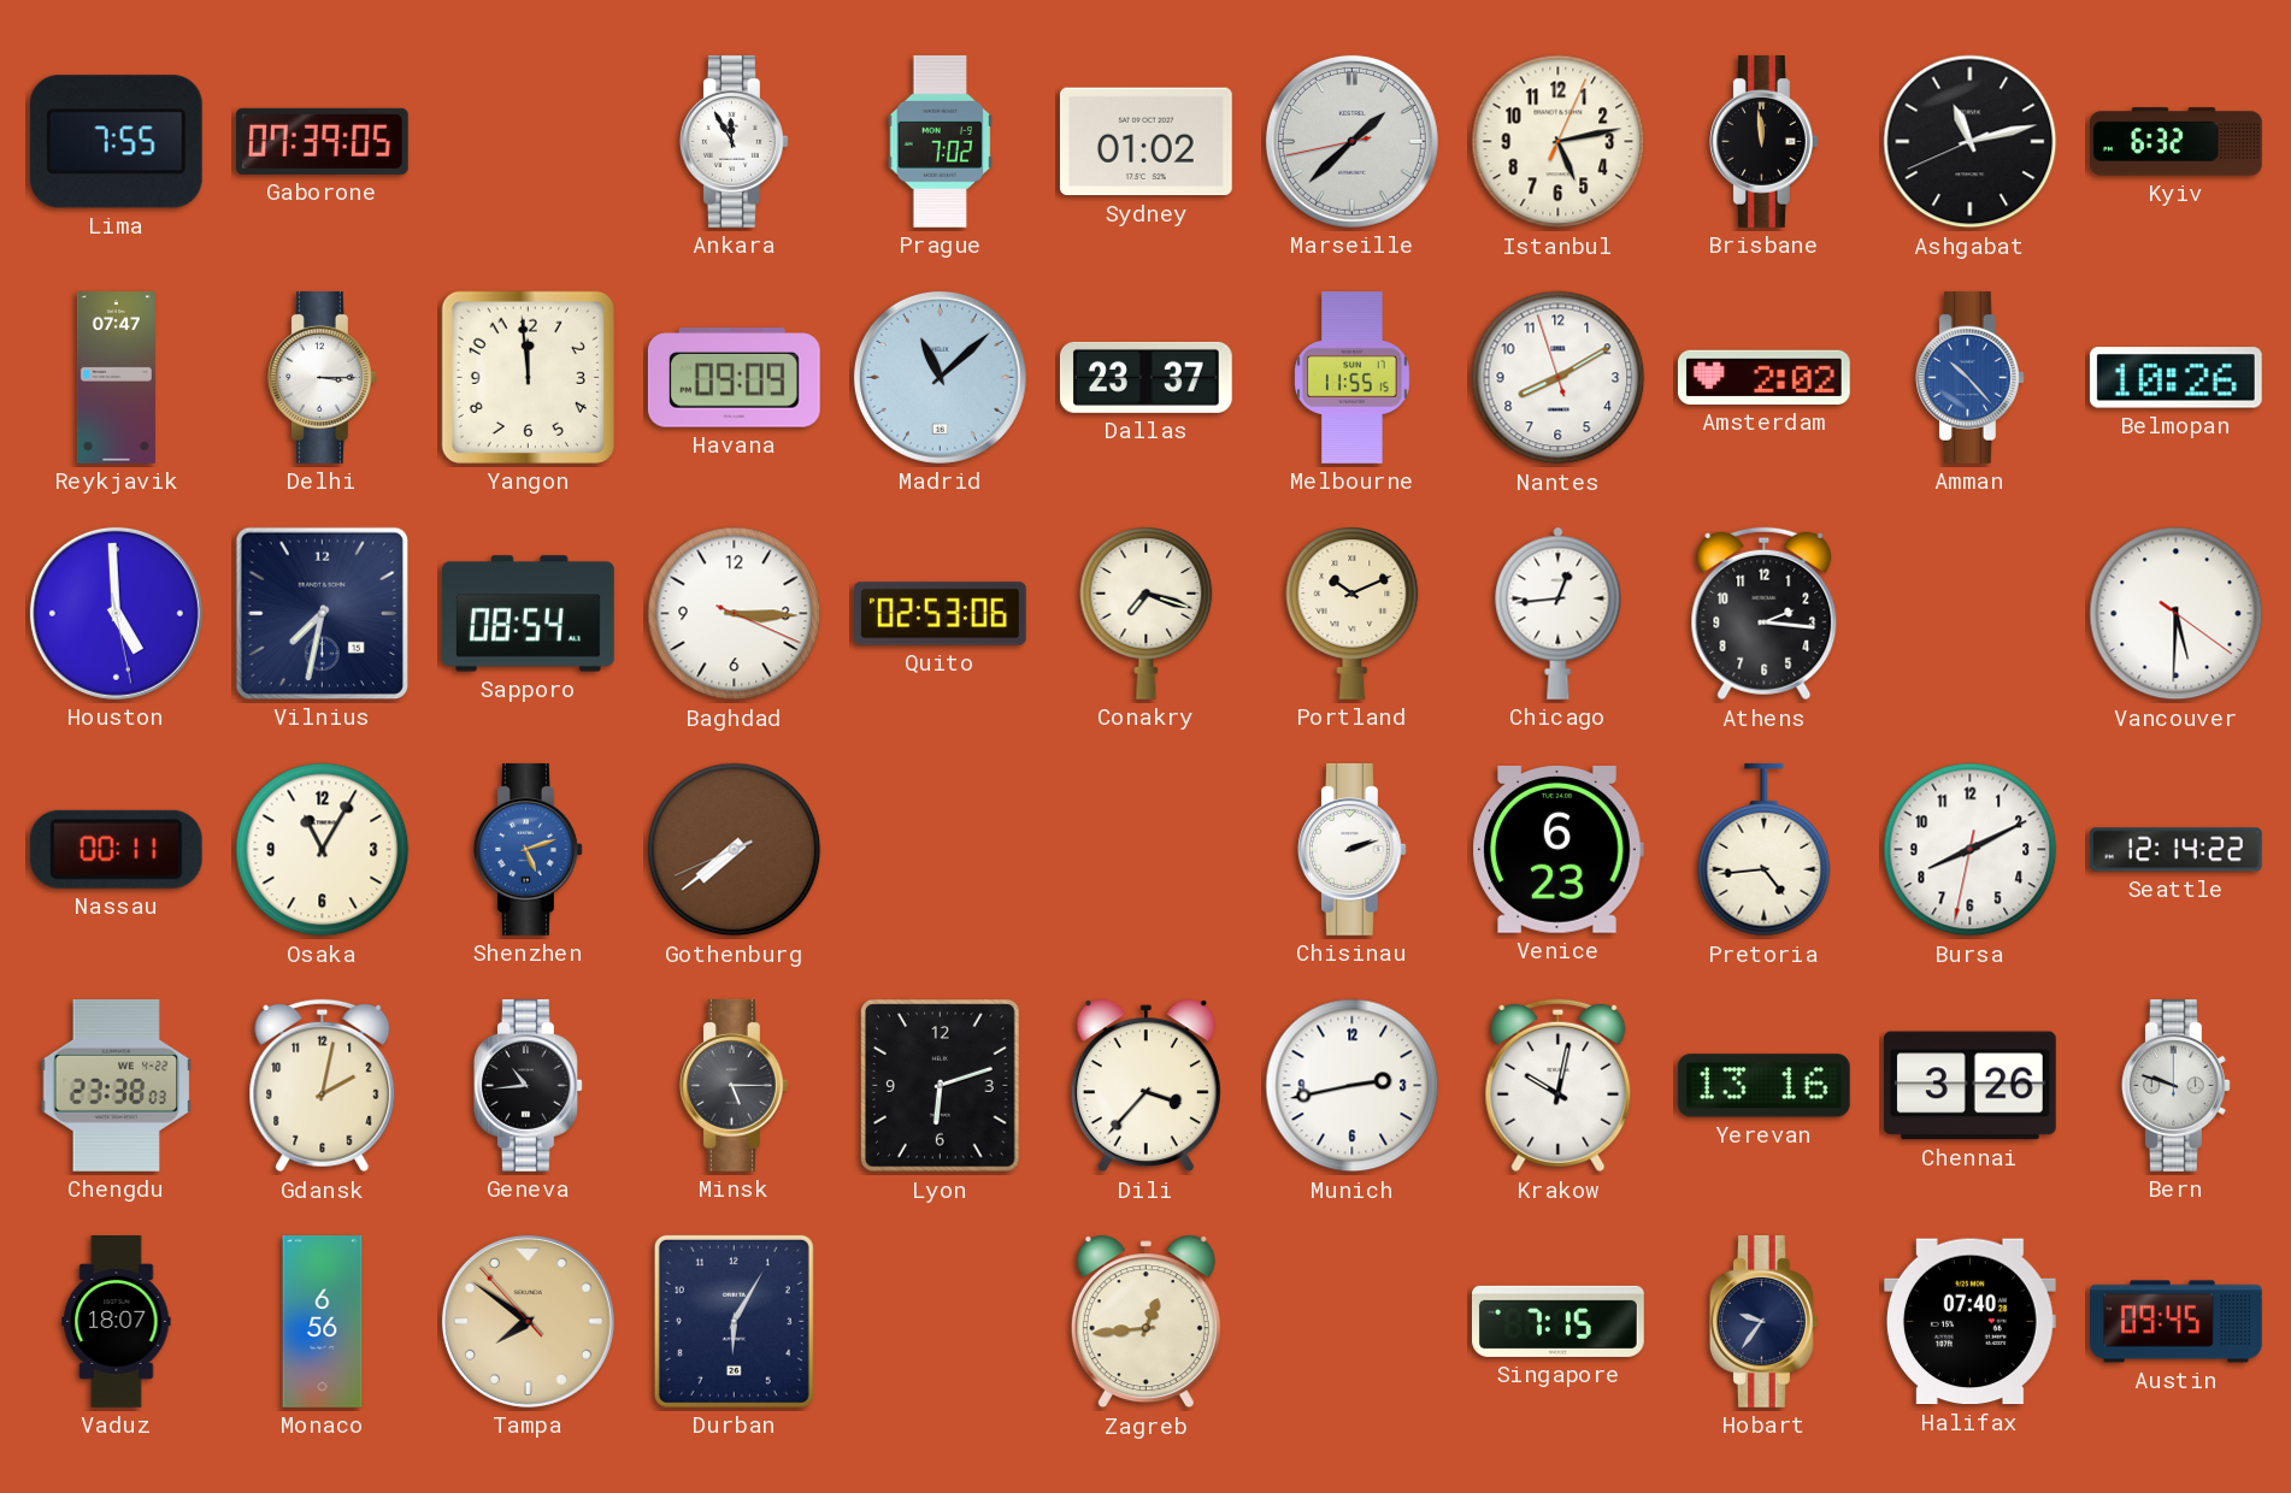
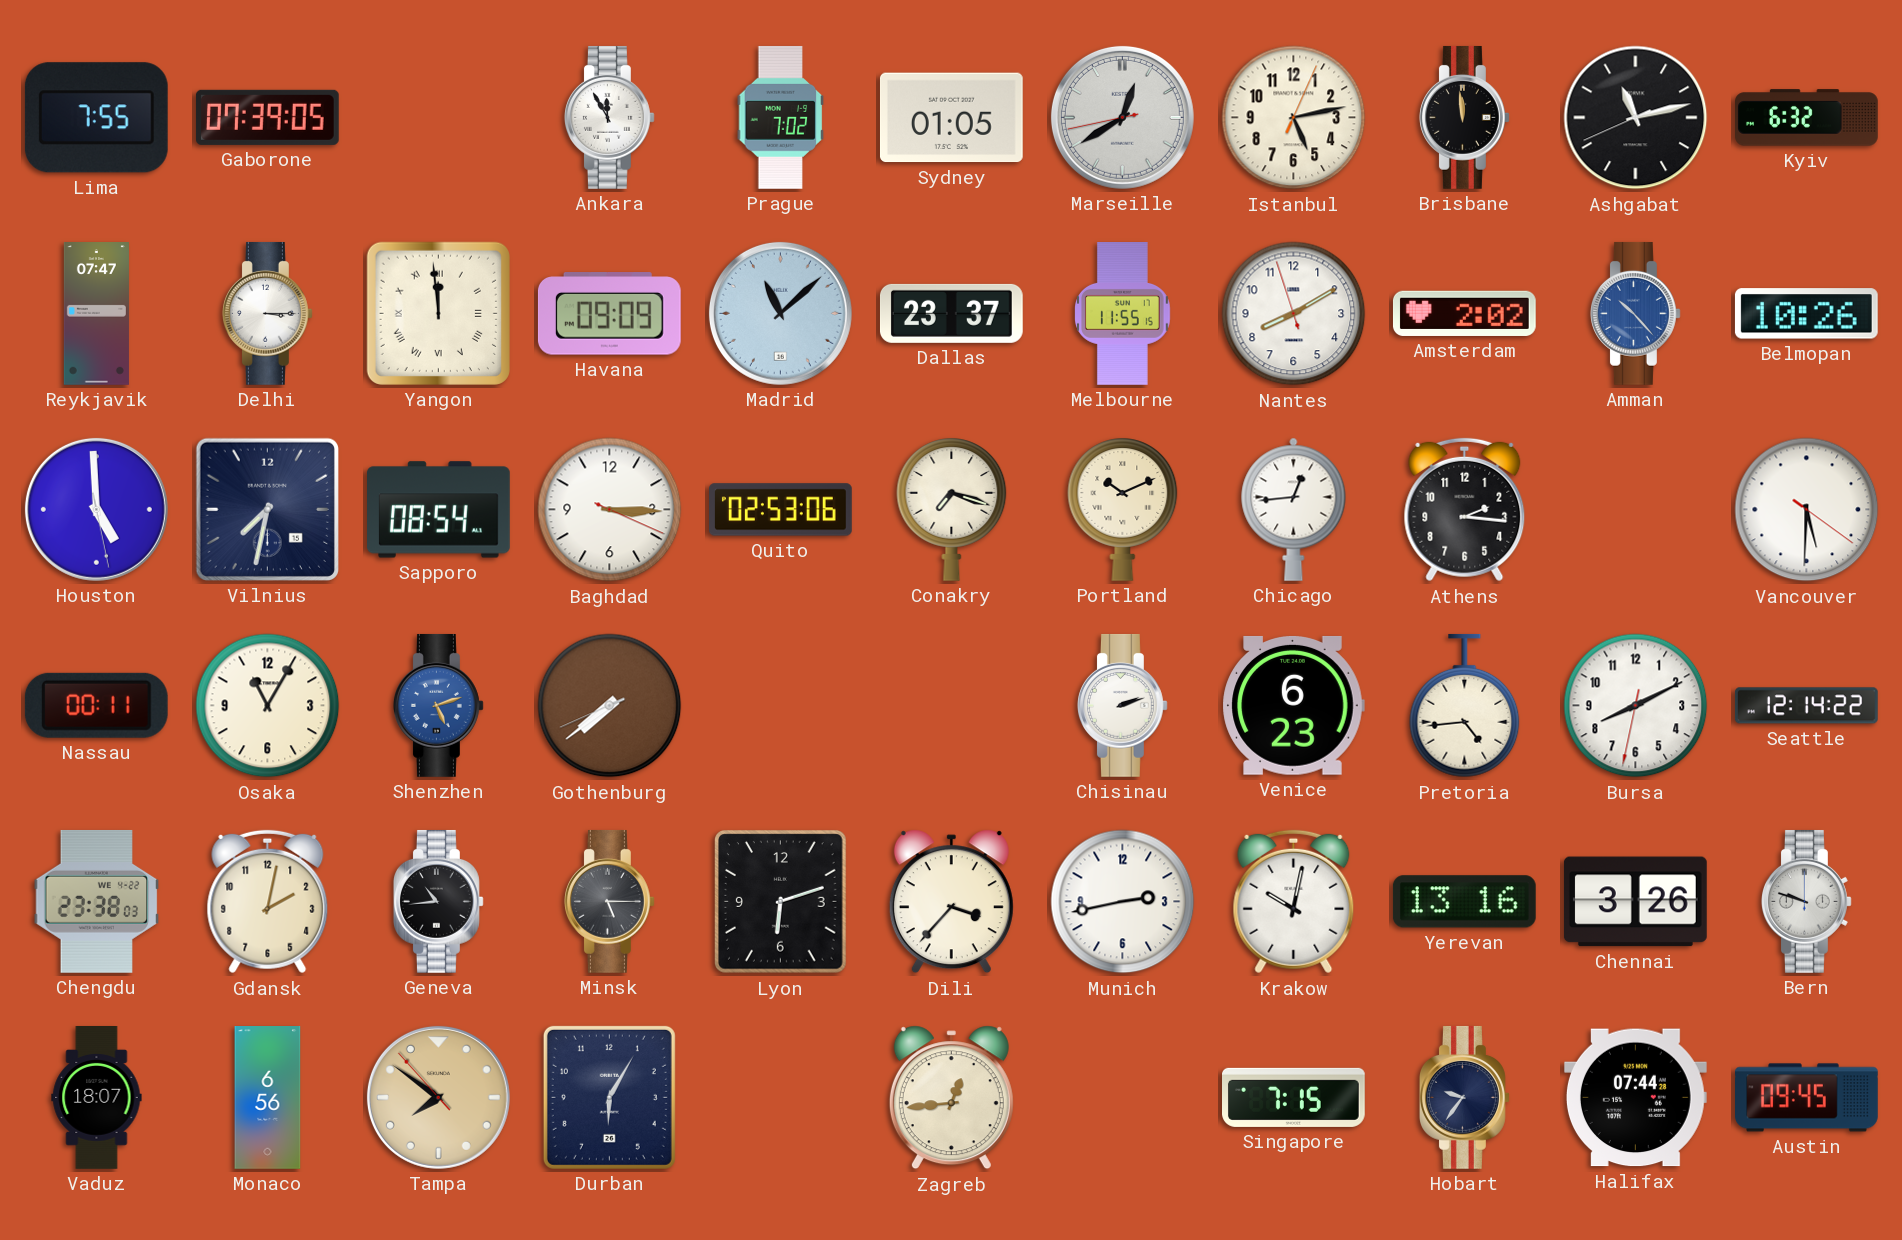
Sydney: 01:02 -> 01:05
Marseille: 1:37 -> 12:39
Yangon numerals: Arabic -> Roman
Halifax: 07:40 -> 07:44
